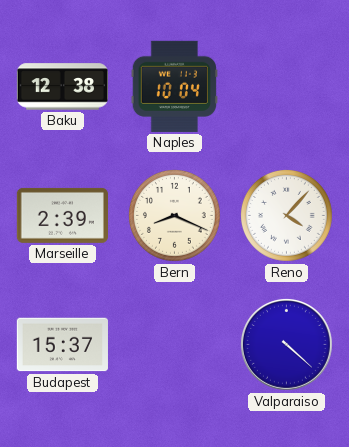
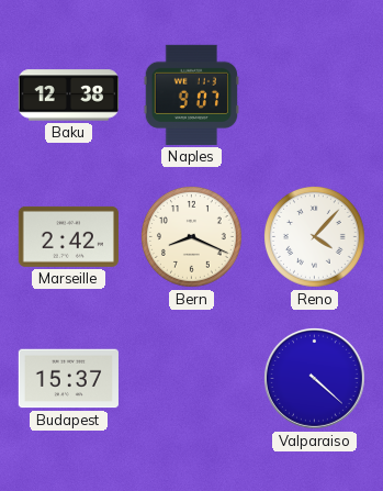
Naples: 10:04 -> 9:07
Marseille: 2:39 -> 2:42
